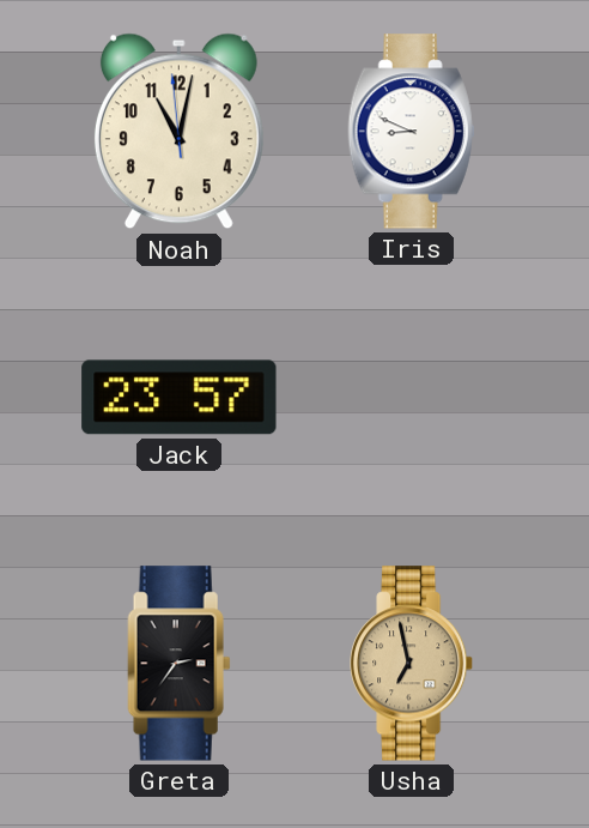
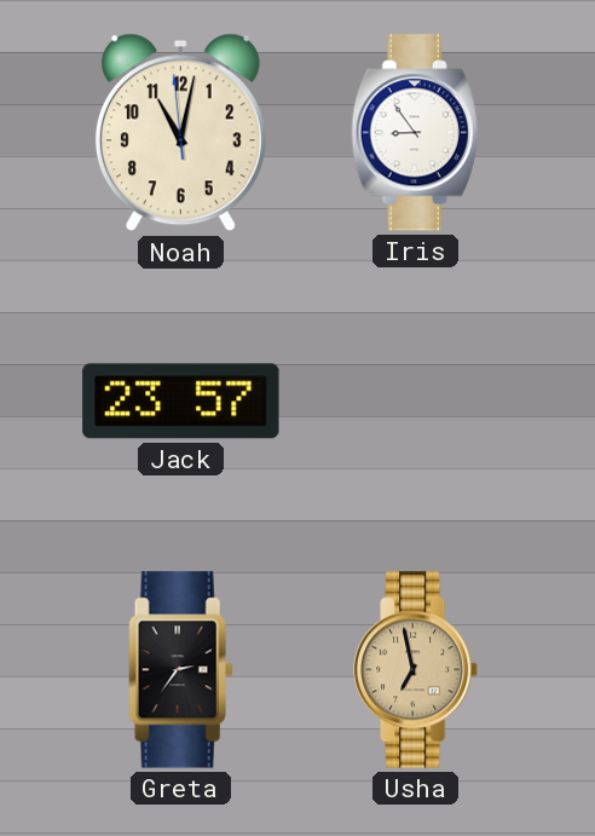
Iris: 8:49 -> 8:54
